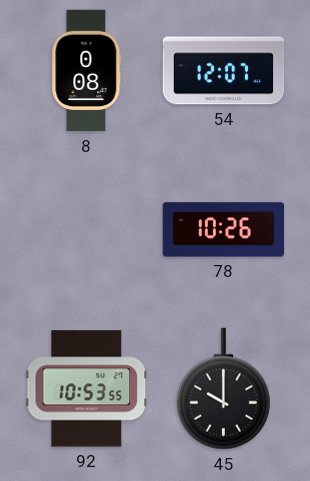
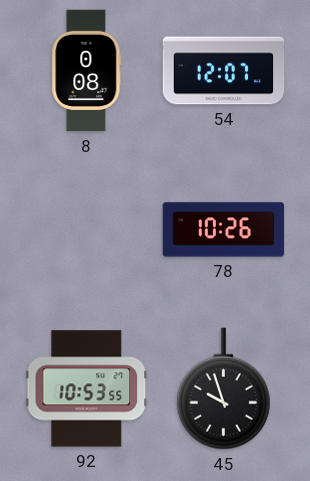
45: 10:00 -> 9:57
